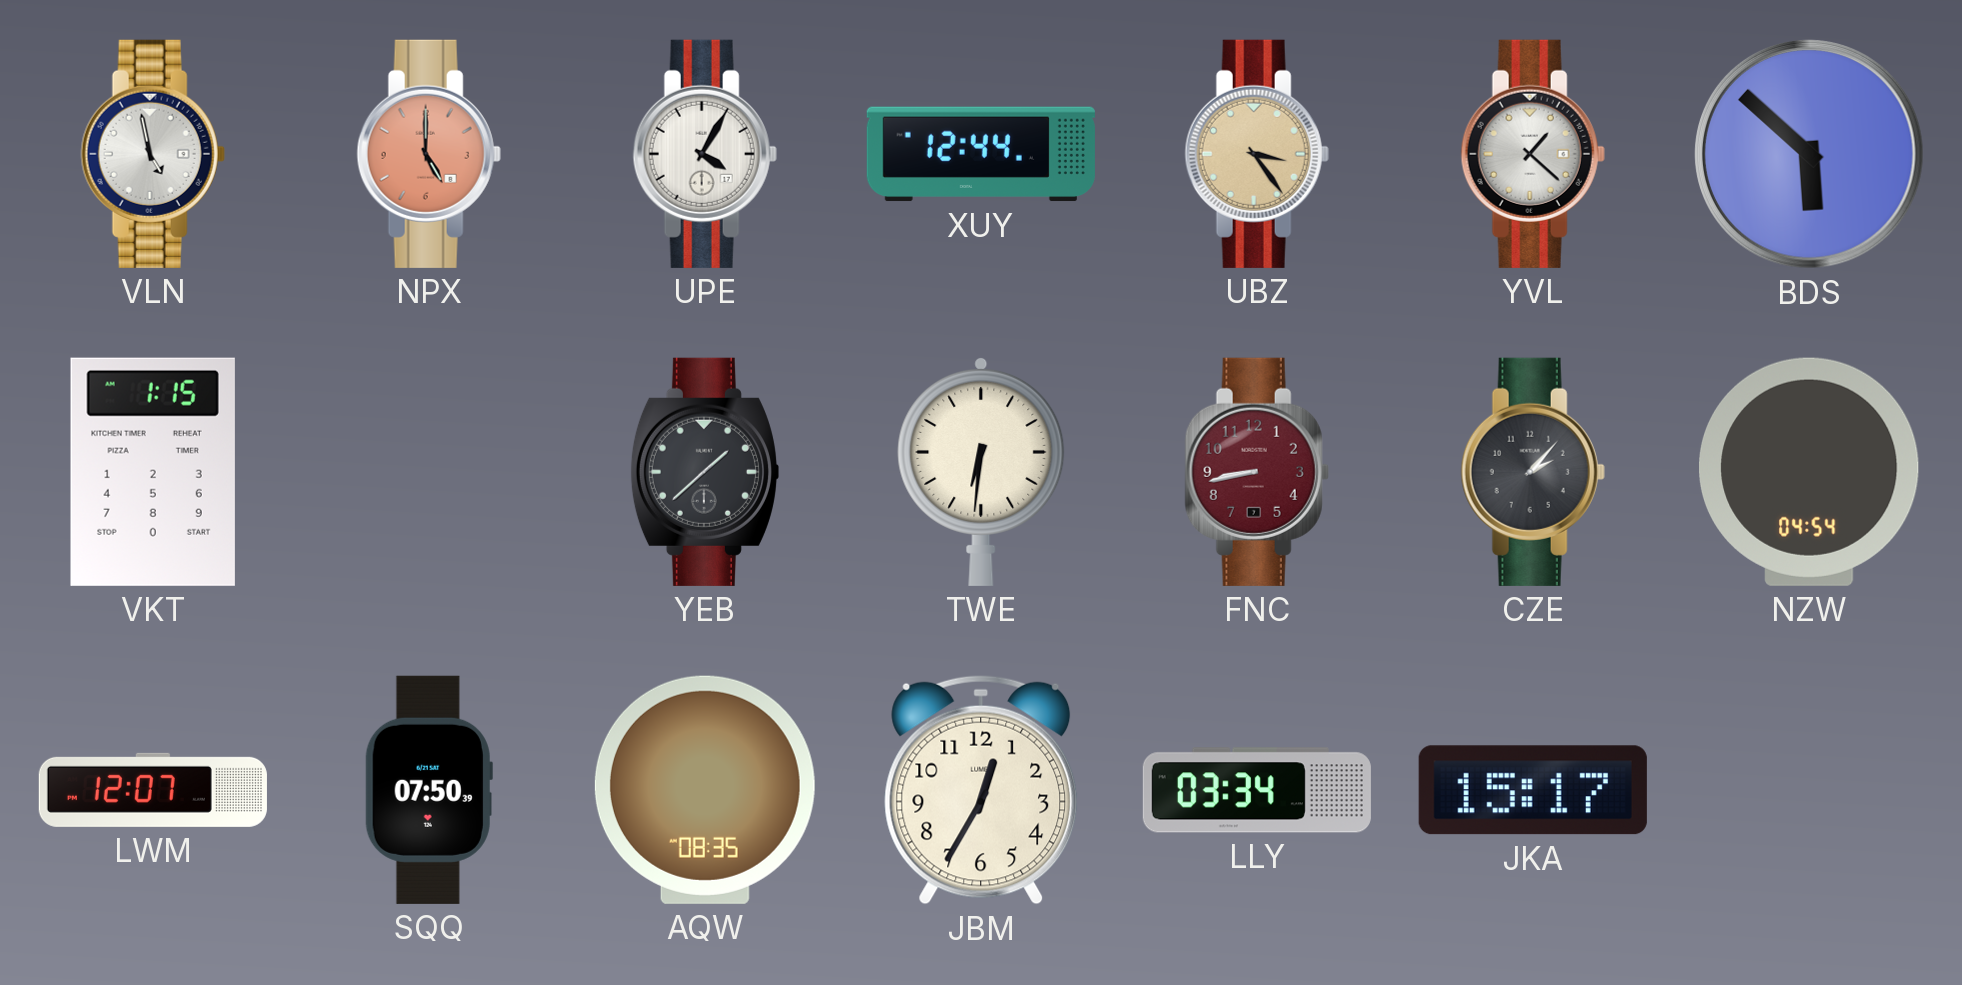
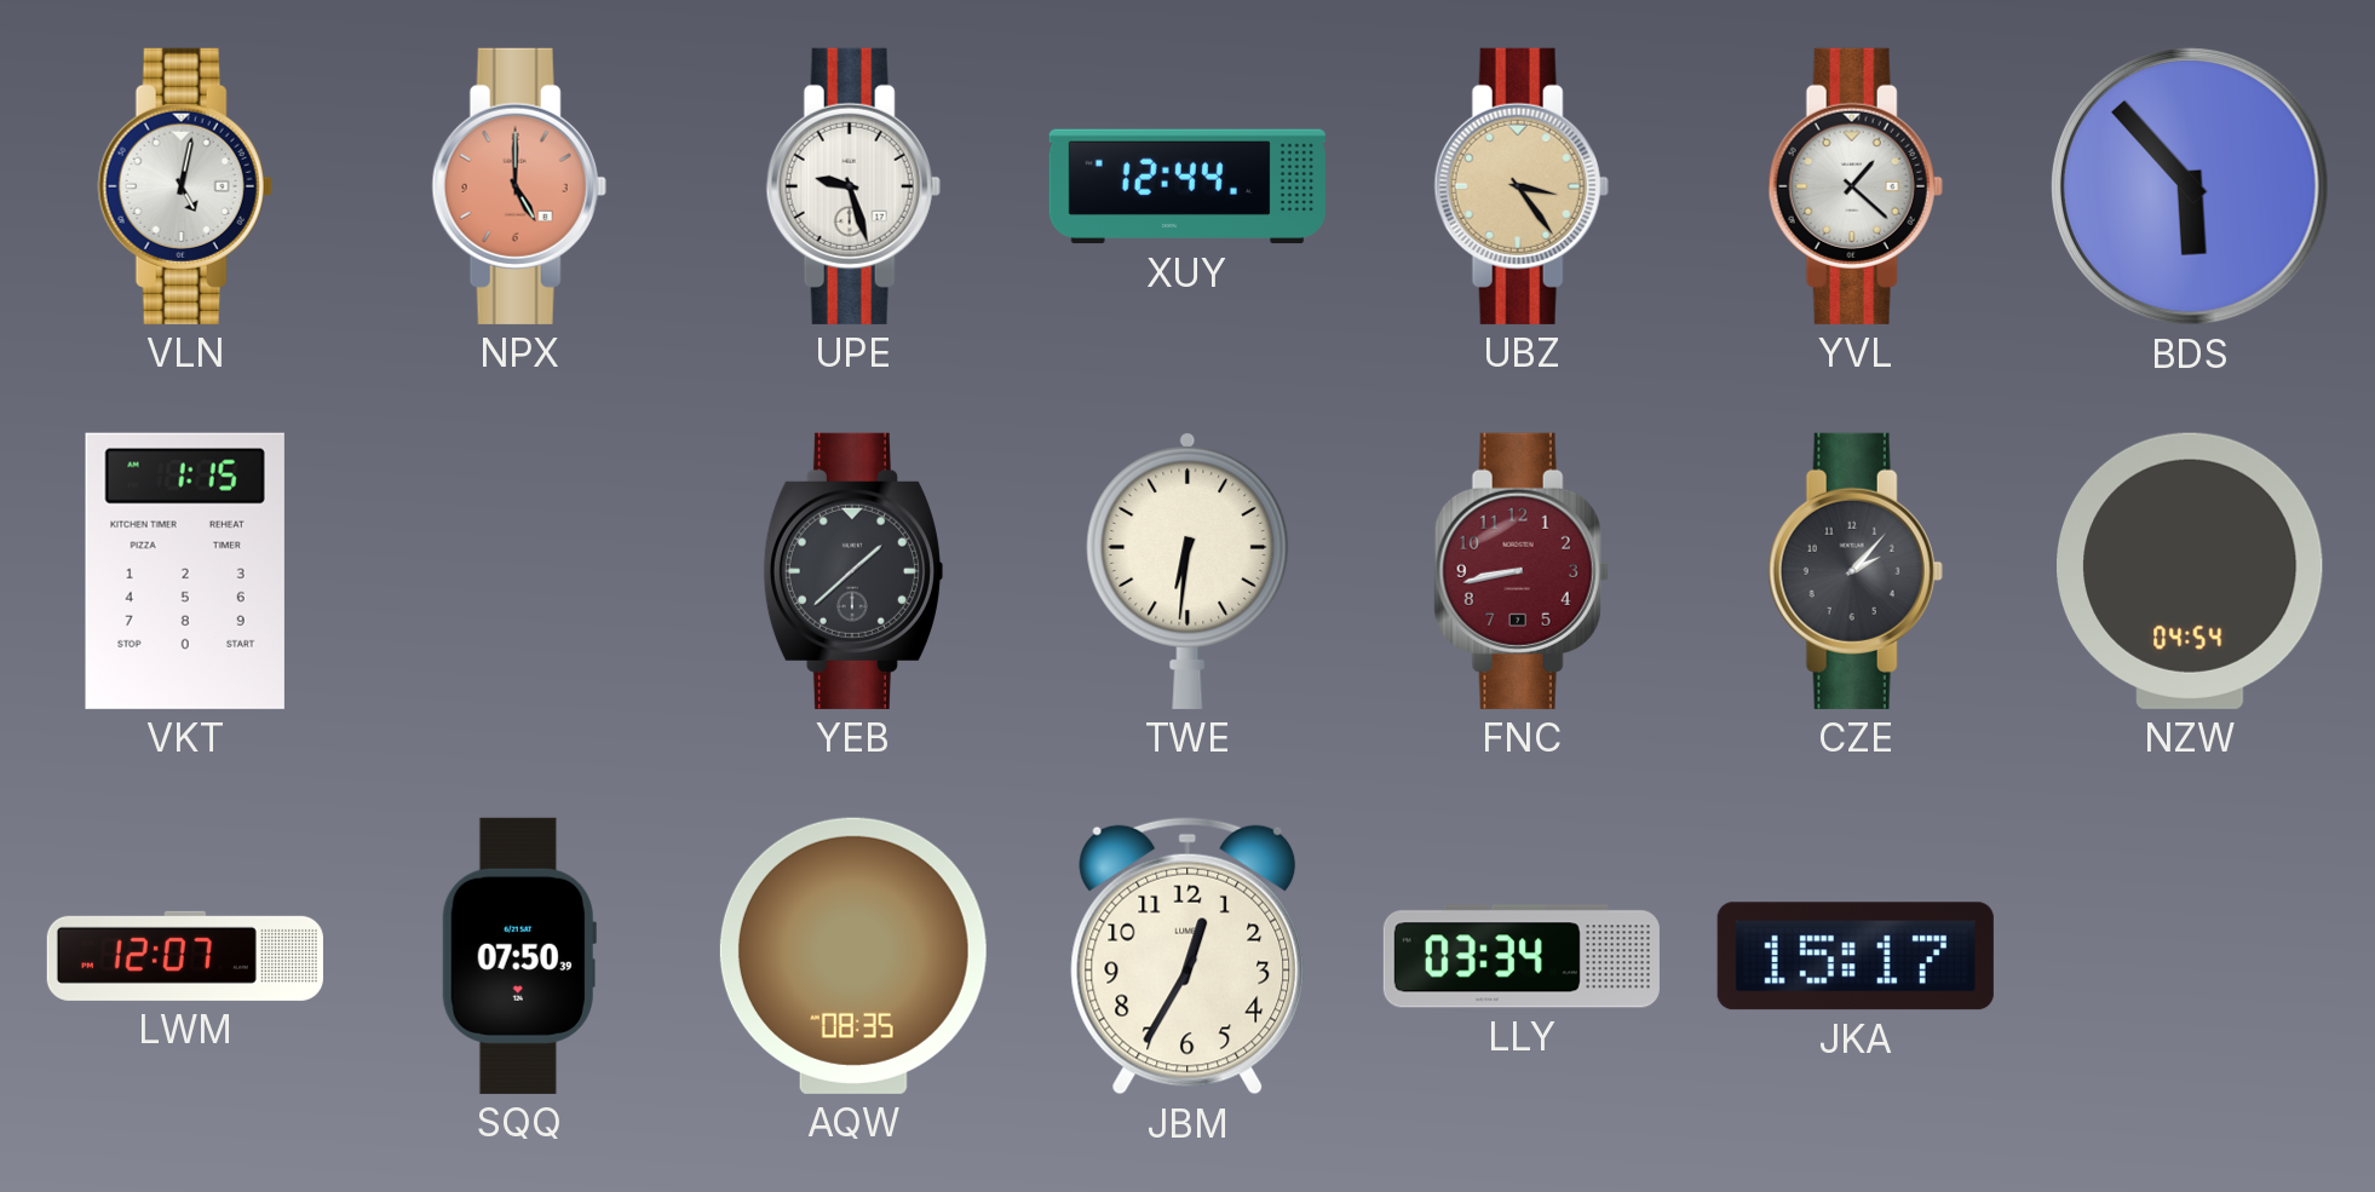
VLN: 4:58 -> 5:02
UPE: 4:05 -> 9:27
BDS: 5:52 -> 5:53
